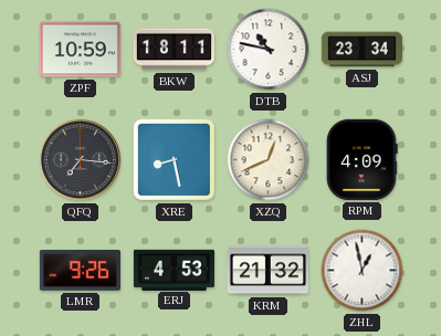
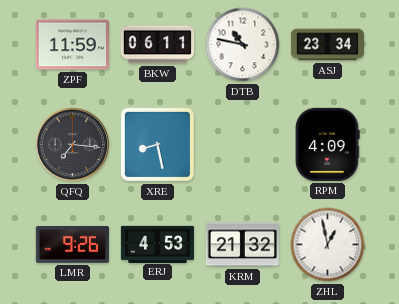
ZPF: 10:59 -> 11:59
BKW: 18:11 -> 06:11
XZQ: 12:41 -> none
